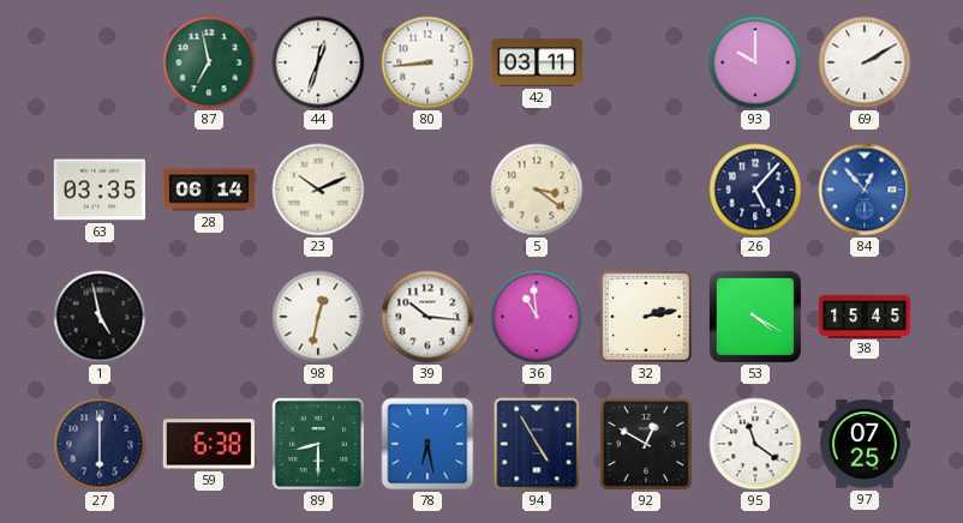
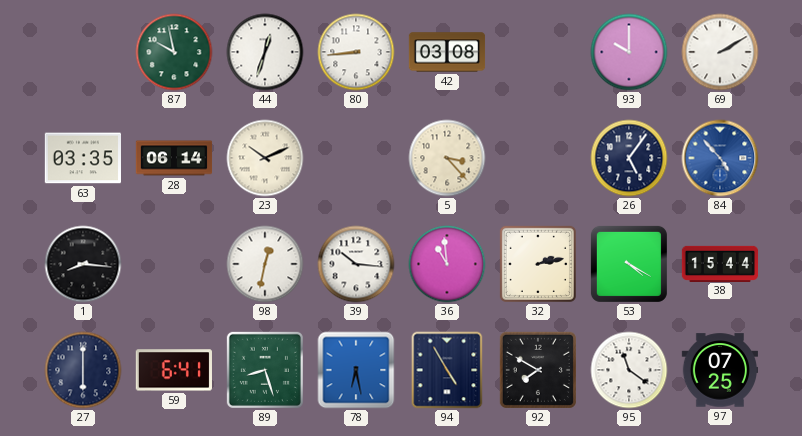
87: 6:58 -> 9:58
42: 03:11 -> 03:08
5: 3:21 -> 3:23
26: 5:07 -> 5:06
84: 12:53 -> 4:53
1: 4:58 -> 8:16
38: 15:45 -> 15:44
59: 6:38 -> 6:41
89: 8:30 -> 8:27
92: 12:50 -> 7:50
